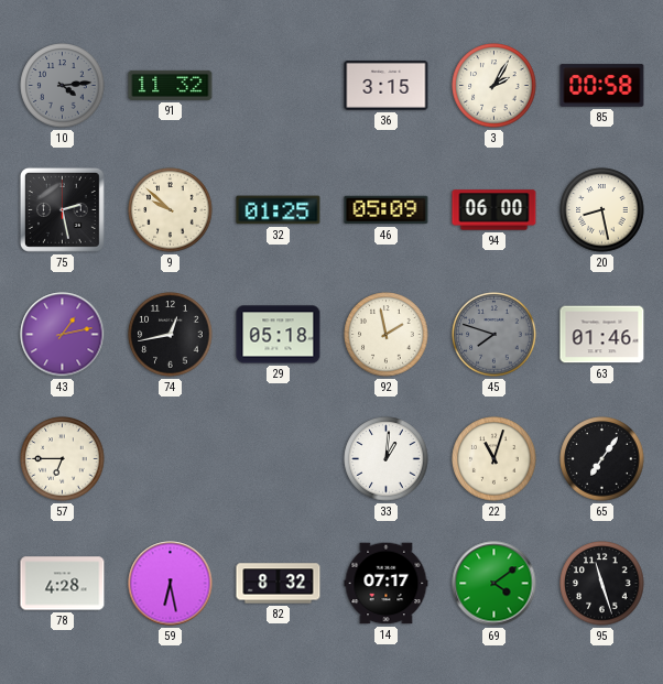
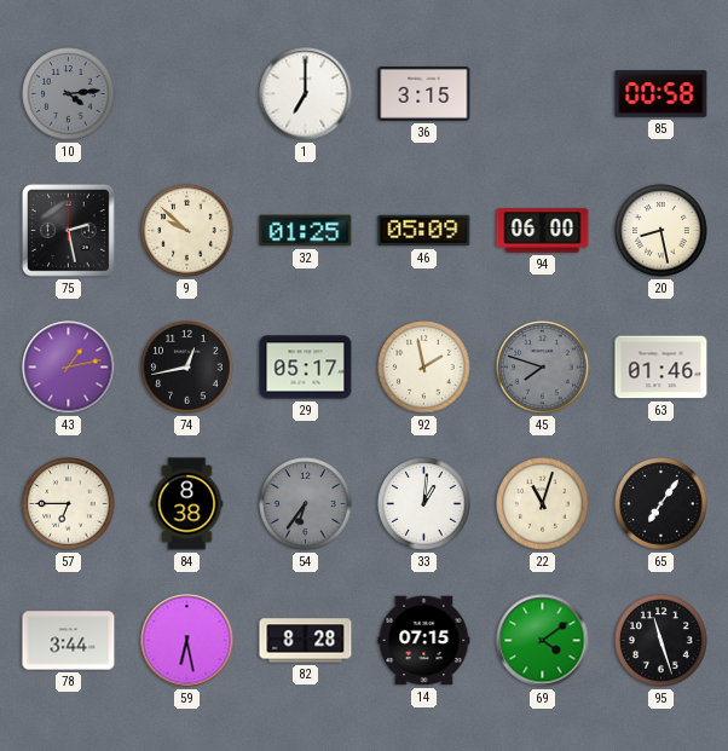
91: 11:32 -> none
1: none -> 7:00
3: 2:05 -> none
29: 05:18 -> 05:17
84: none -> 8:38
54: none -> 6:36
78: 4:28 -> 3:44
82: 8:32 -> 8:28
14: 07:17 -> 07:15
